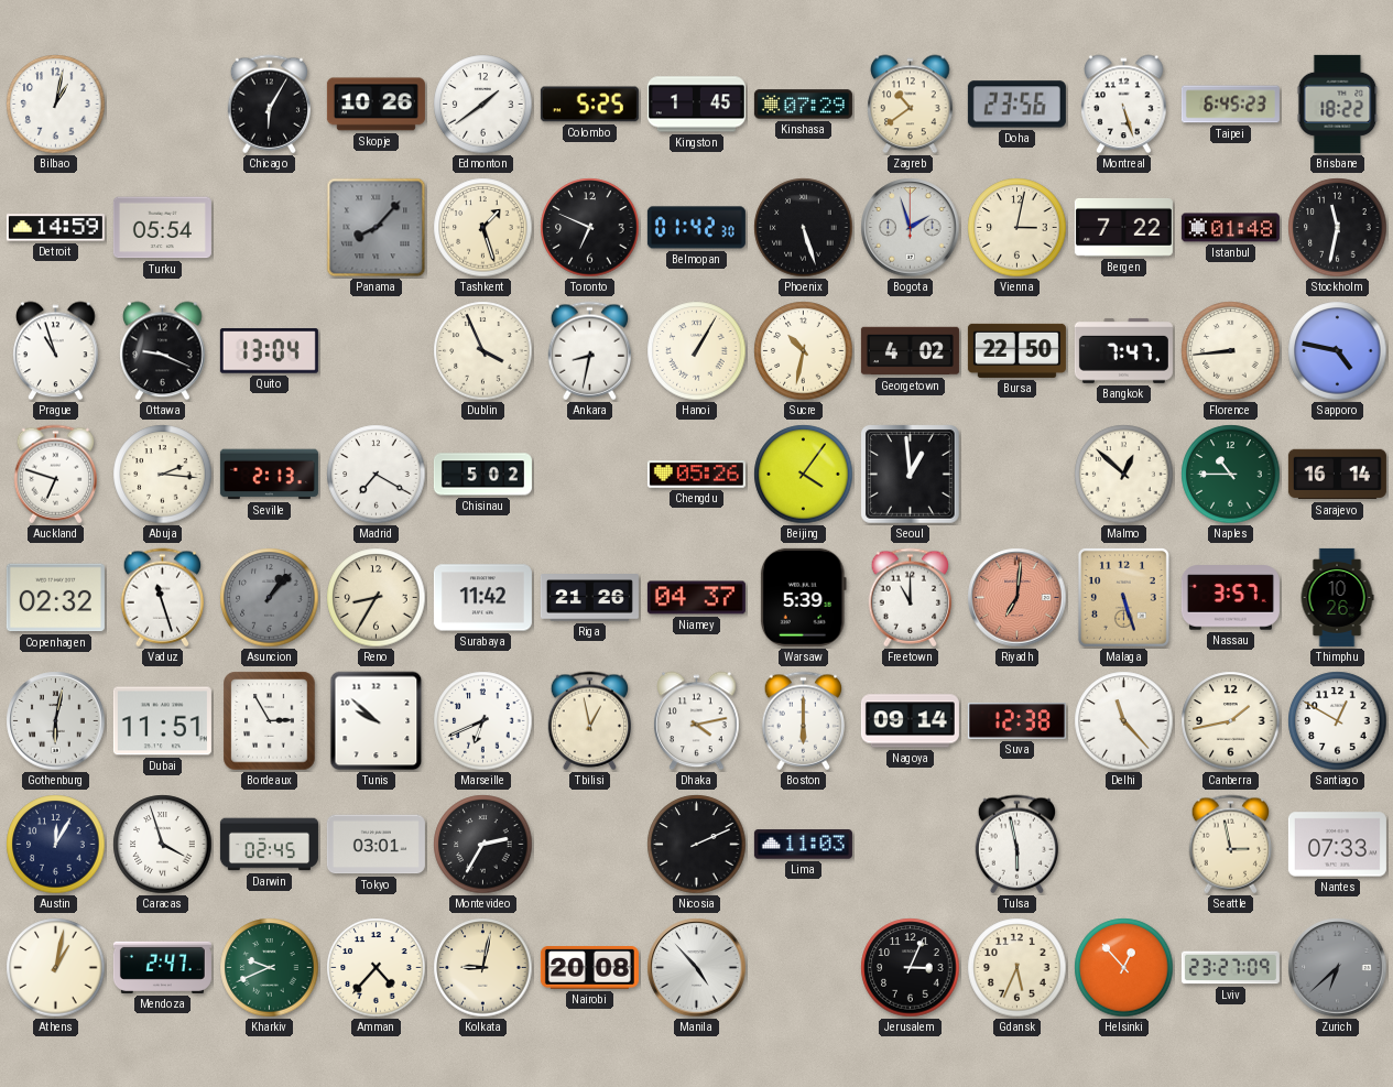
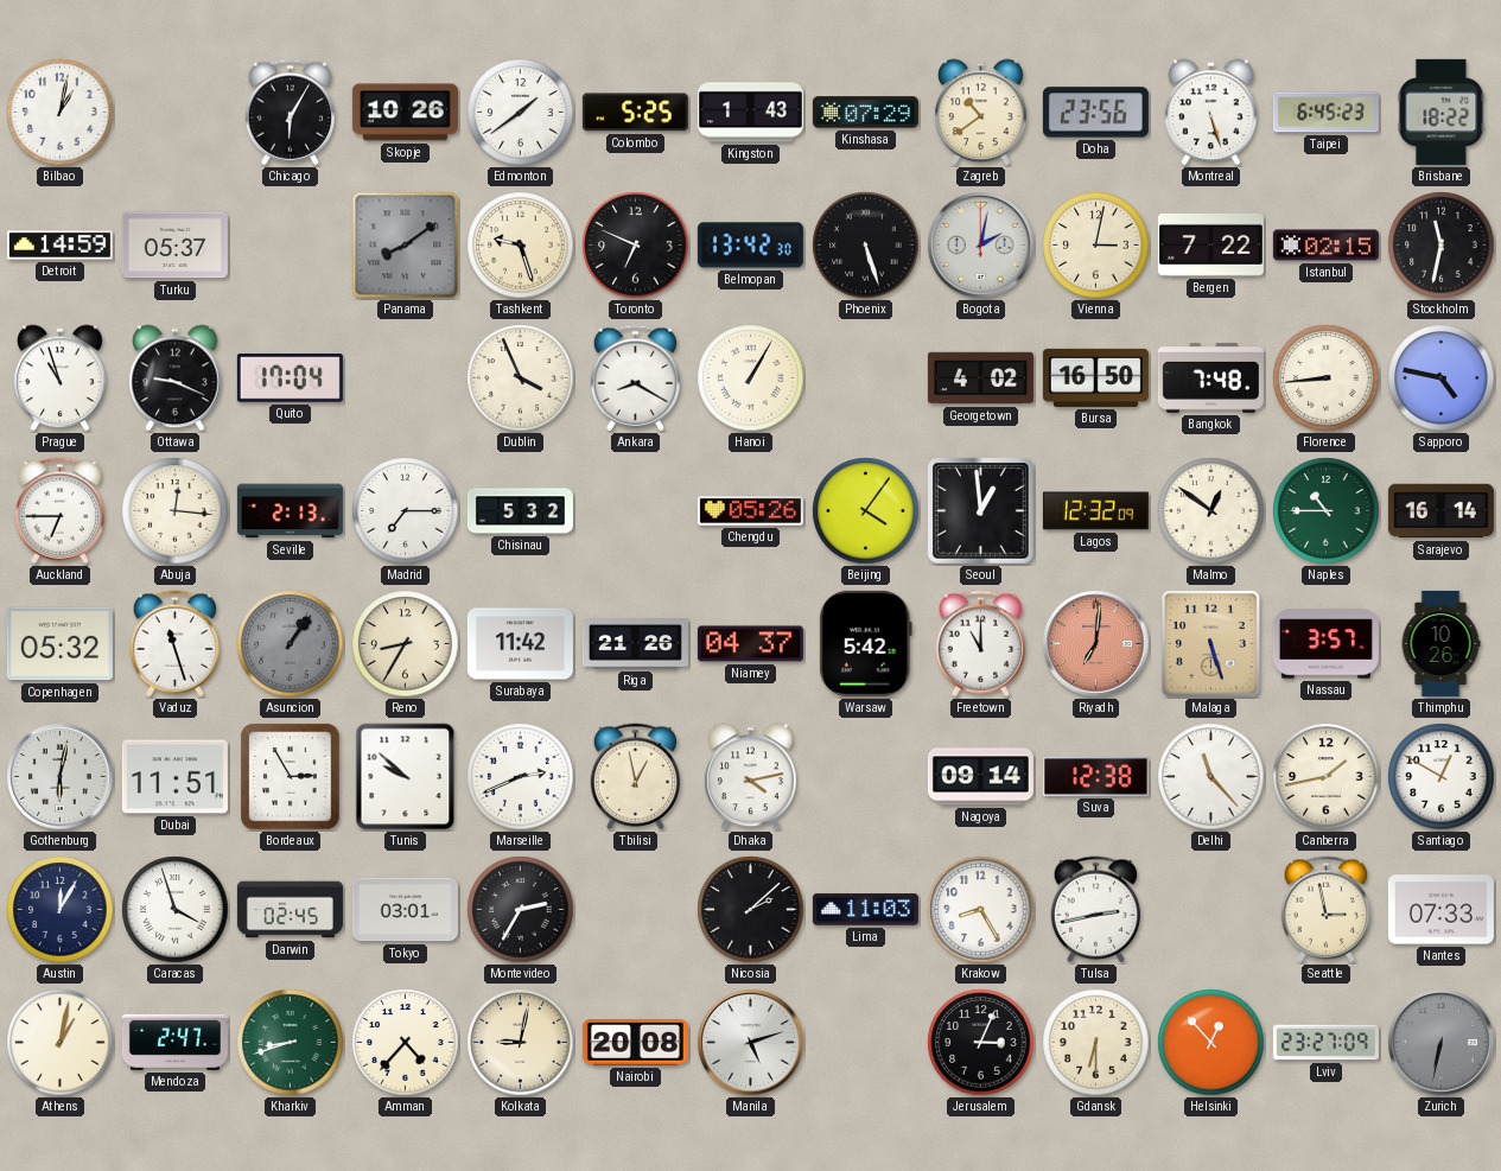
Kingston: 1:45 -> 1:43
Turku: 05:54 -> 05:37
Panama: 8:07 -> 8:09
Tashkent: 1:27 -> 9:27
Belmopan: 01:42 -> 13:42
Bogota: 1:57 -> 2:02
Istanbul: 01:48 -> 02:15
Quito: 13:04 -> 17:04
Ankara: 8:32 -> 8:20
Sucre: 10:32 -> none
Bursa: 22:50 -> 16:50
Bangkok: 7:47 -> 7:48
Auckland: 6:48 -> 6:45
Abuja: 2:16 -> 12:16
Madrid: 7:20 -> 7:15
Chisinau: 5:02 -> 5:32
Lagos: none -> 12:32
Malmo: 12:52 -> 12:51
Copenhagen: 02:32 -> 05:32
Asuncion: 1:07 -> 1:06
Warsaw: 5:39 -> 5:42
Marseille: 6:41 -> 2:41
Boston: 6:00 -> none
Nicosia: 2:11 -> 2:08
Krakow: none -> 8:25
Tulsa: 5:58 -> 2:43
Kharkiv: 9:41 -> 8:42
Manila: 4:53 -> 5:12
Gdansk: 5:34 -> 6:30
Zurich: 6:38 -> 6:32
